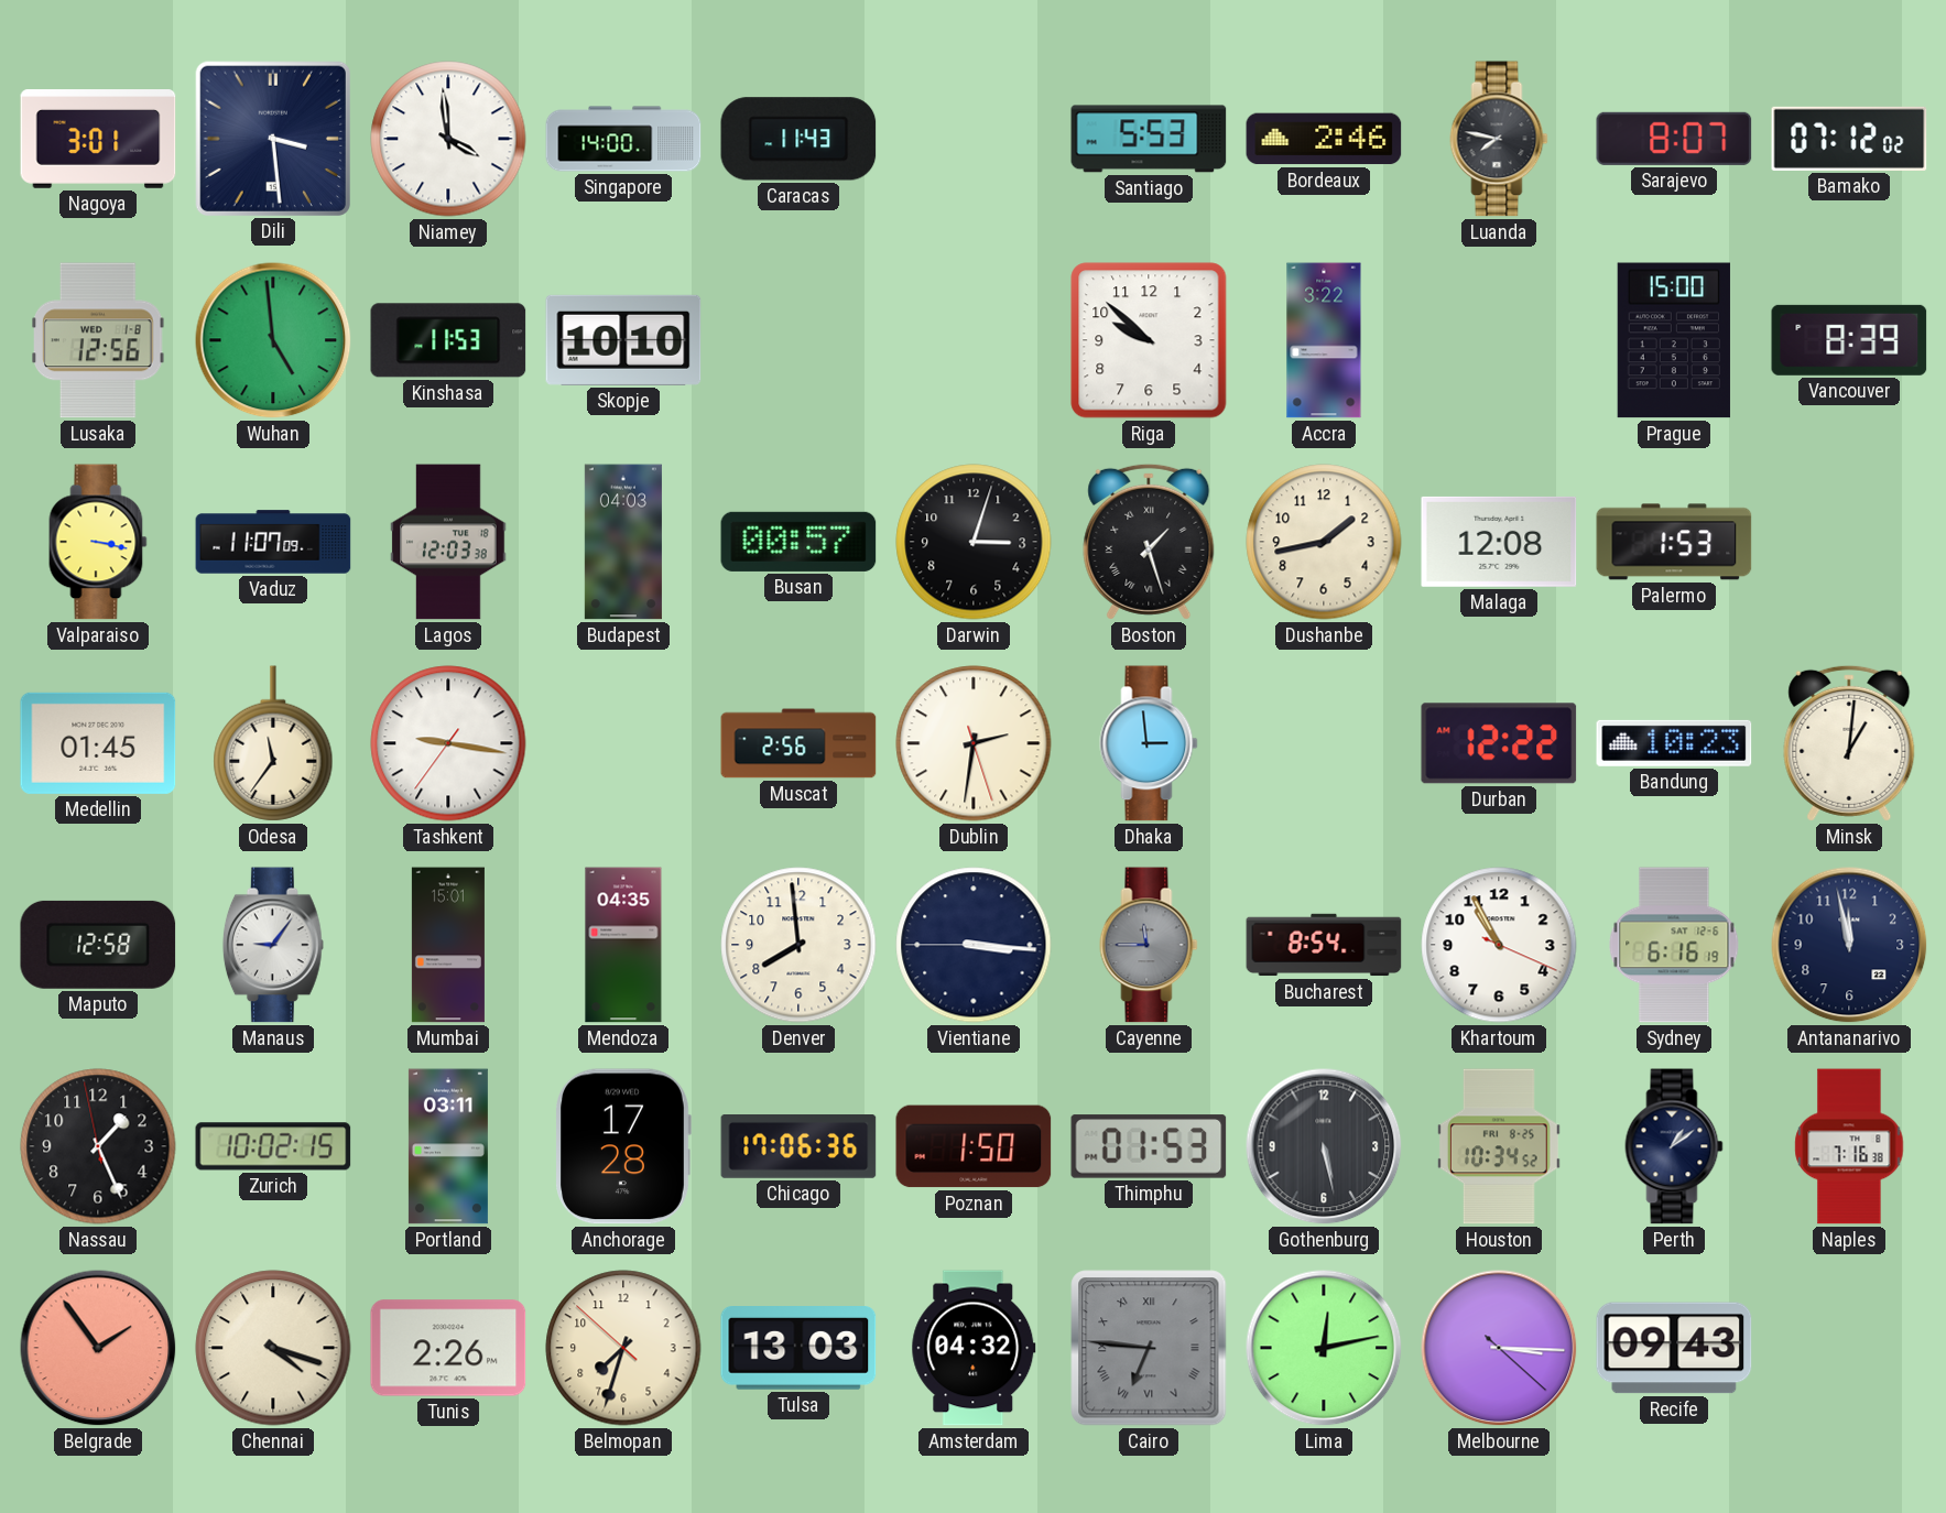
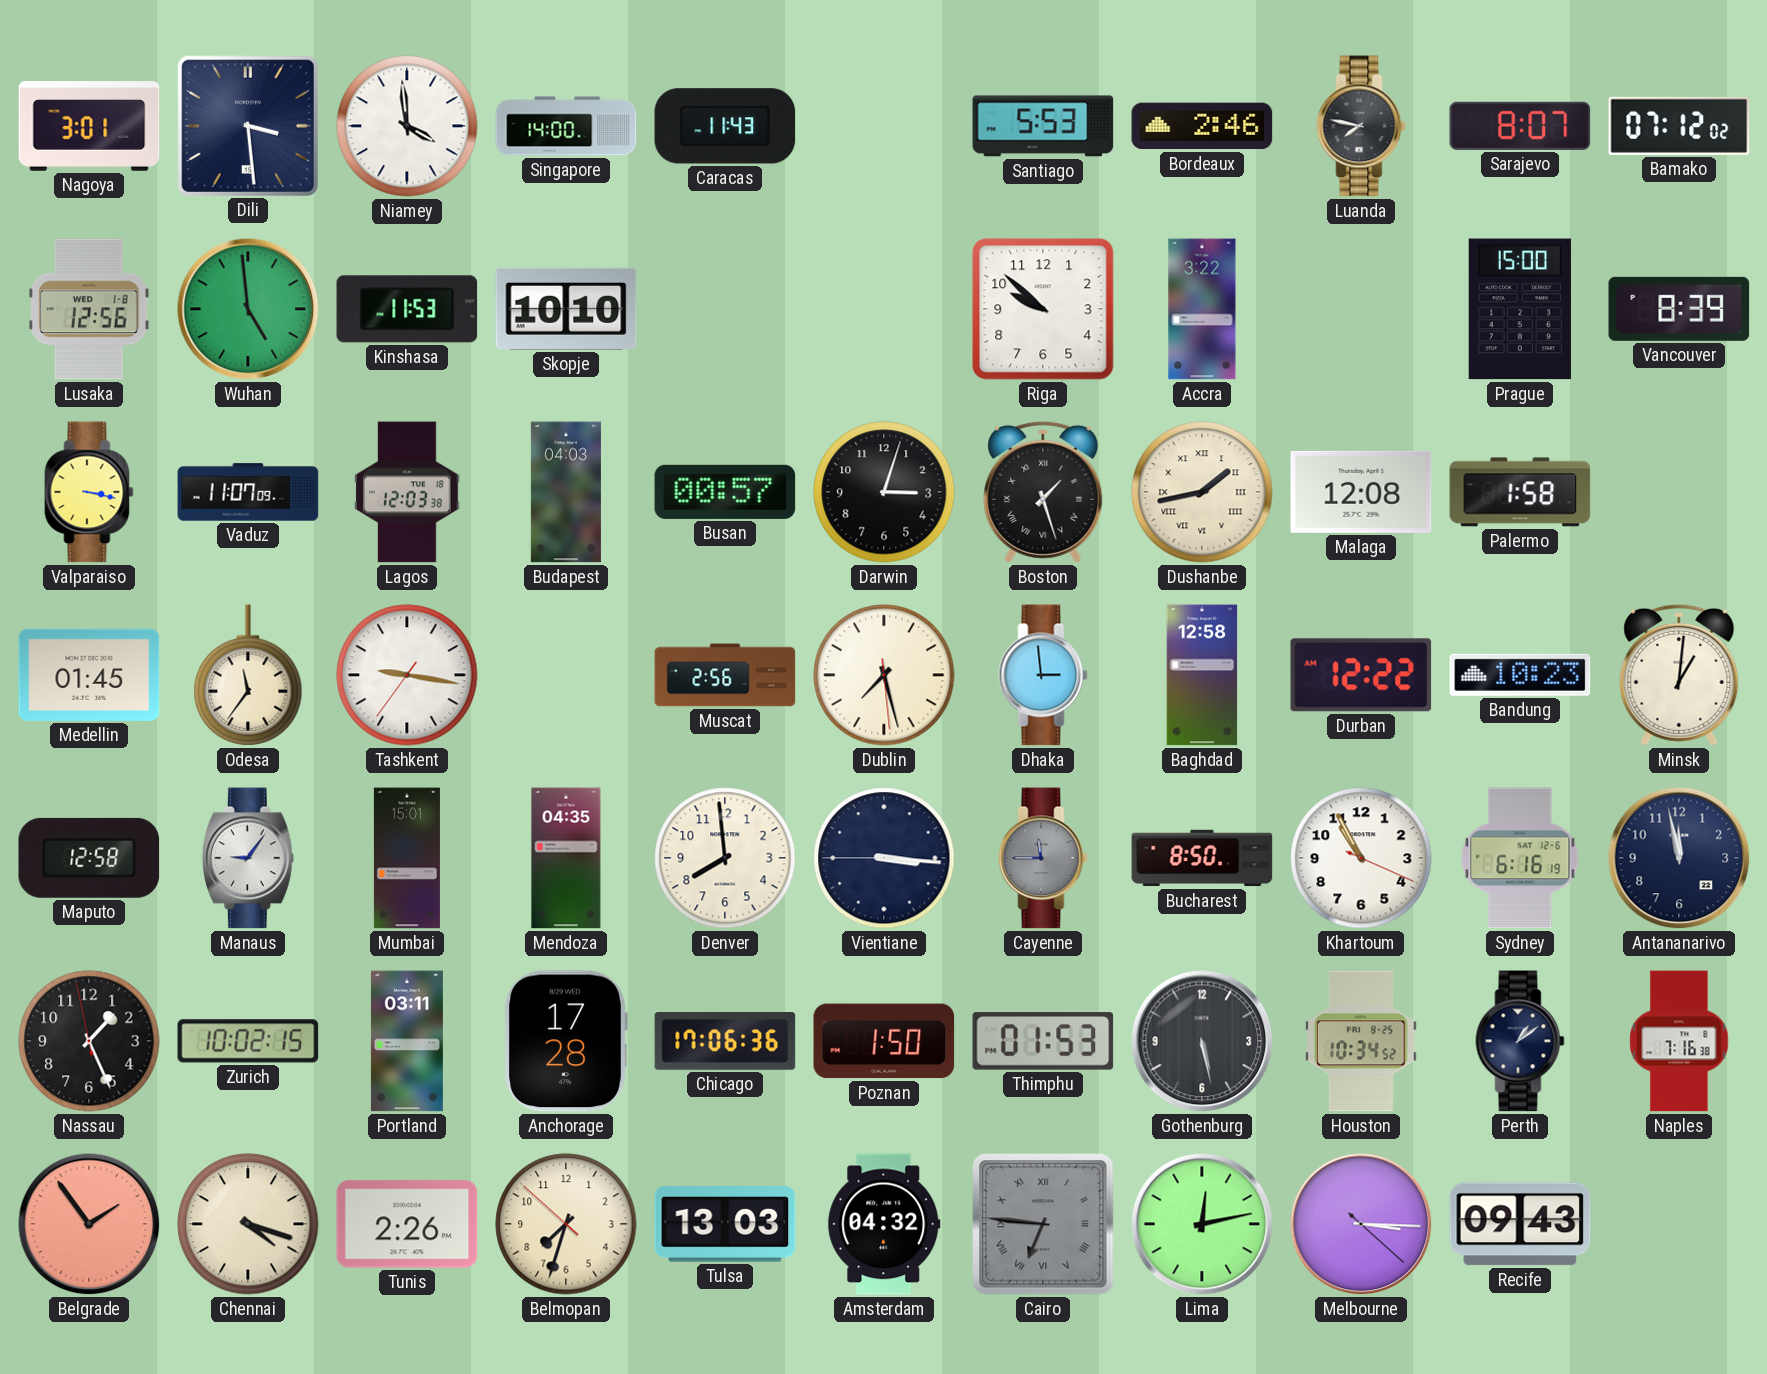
Dushanbe numerals: Arabic -> Roman
Palermo: 1:53 -> 1:58
Dublin: 2:31 -> 7:27
Baghdad: none -> 12:58
Bucharest: 8:54 -> 8:50
